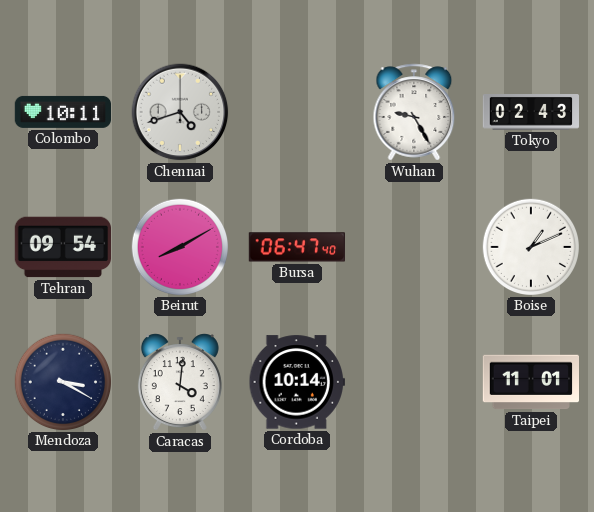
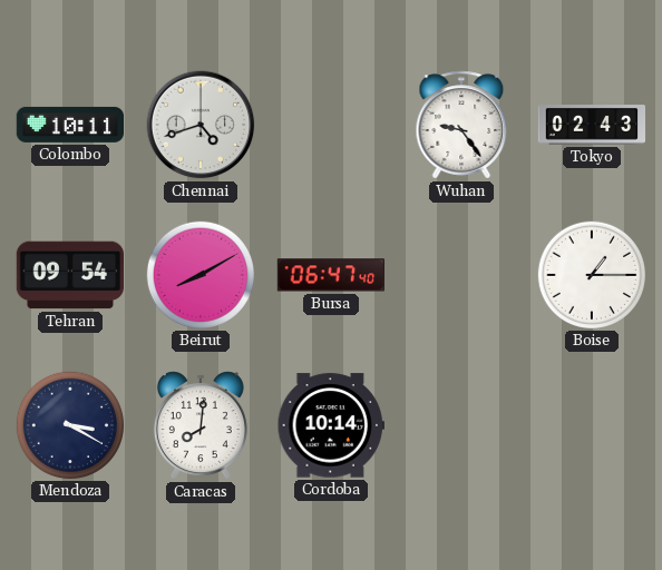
Wuhan: 9:25 -> 9:24
Boise: 1:11 -> 1:15
Caracas: 4:01 -> 8:01
Taipei: 11:01 -> none
